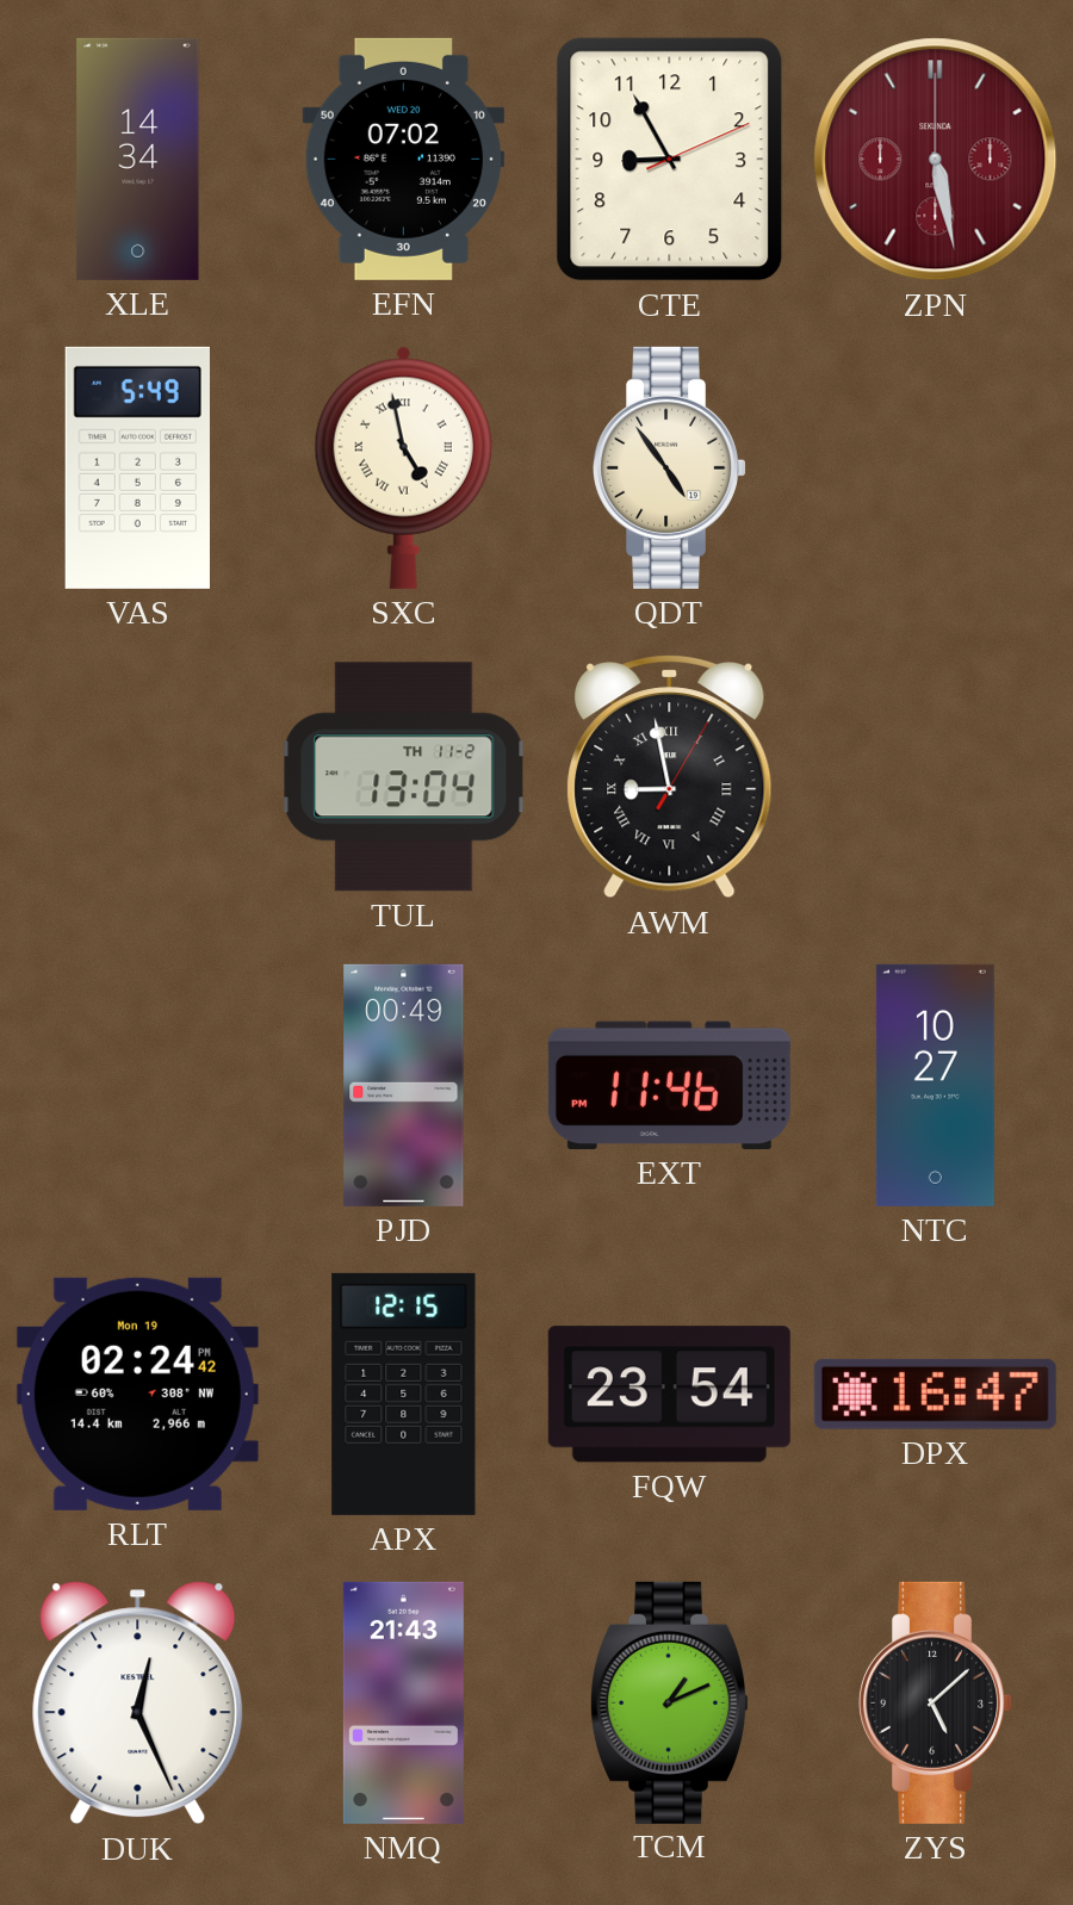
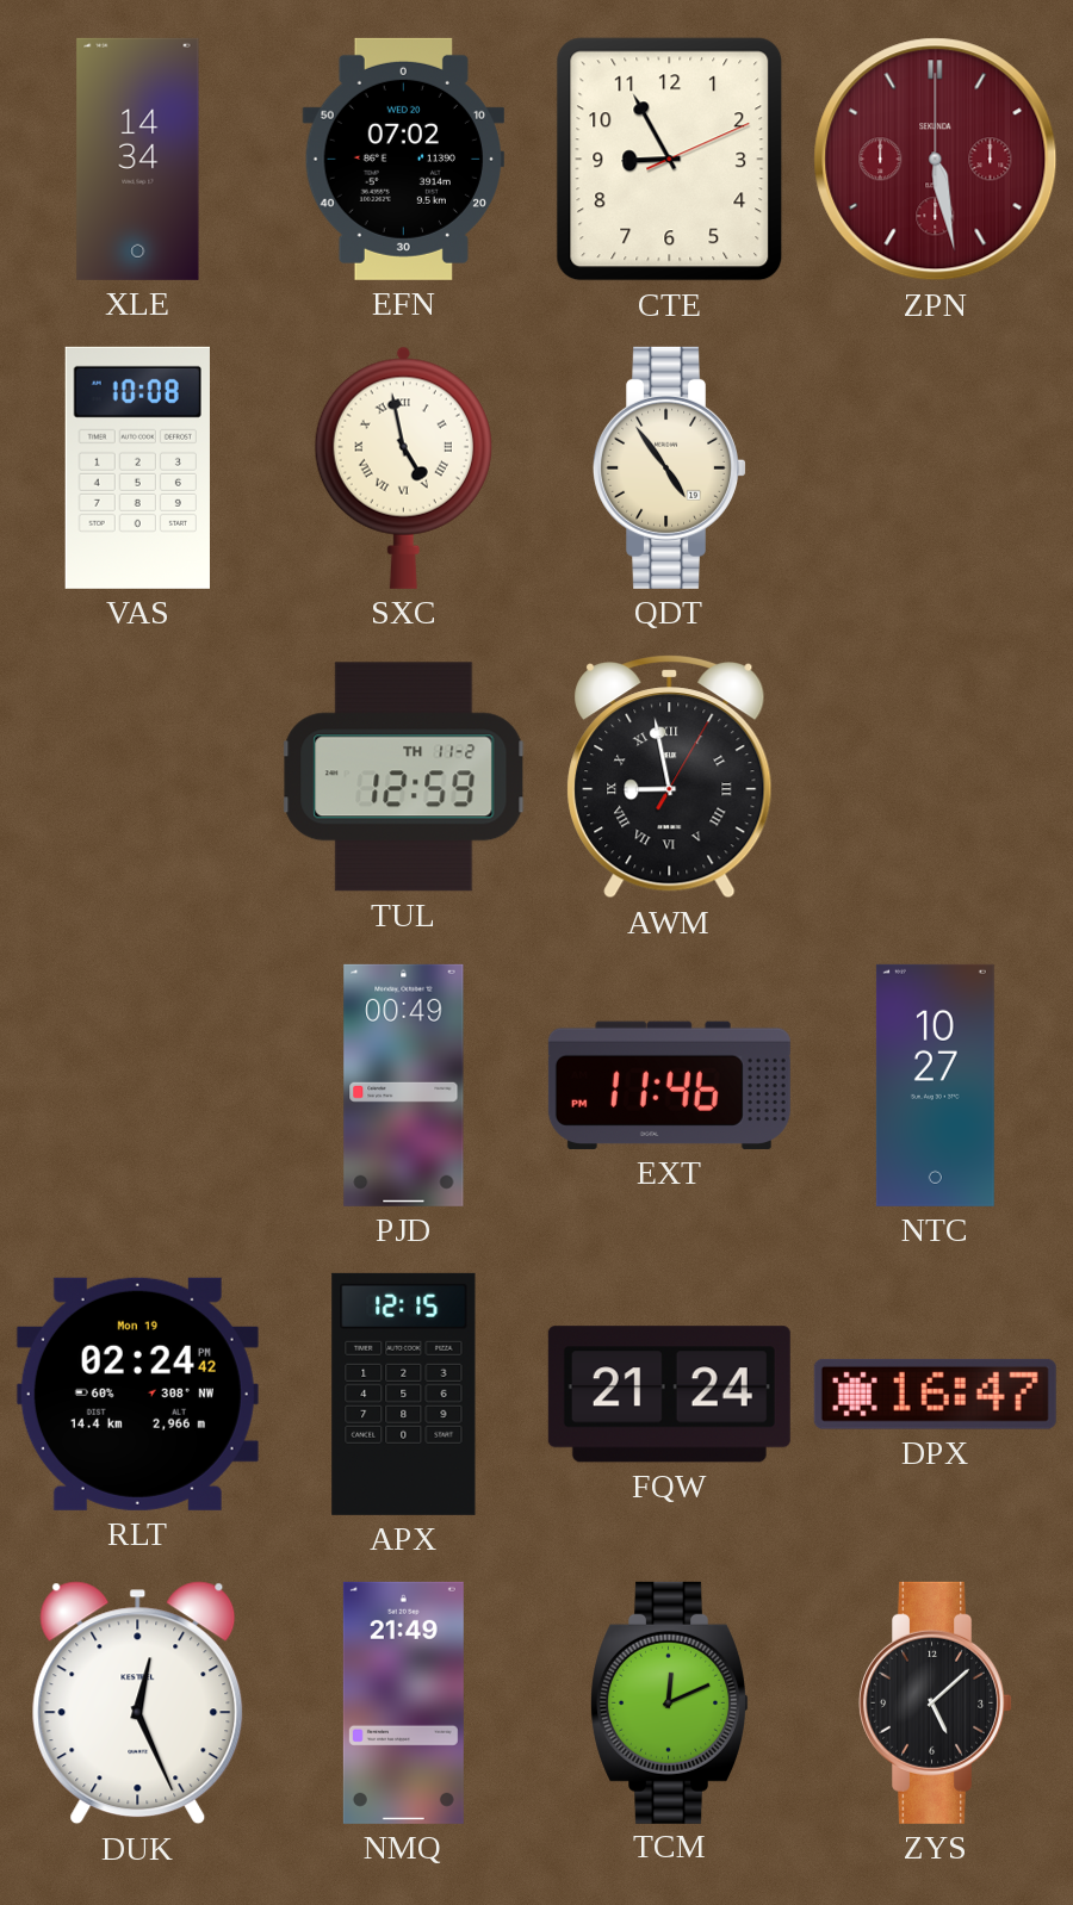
VAS: 5:49 -> 10:08
TUL: 13:04 -> 12:59
FQW: 23:54 -> 21:24
NMQ: 21:43 -> 21:49
TCM: 1:11 -> 12:11
